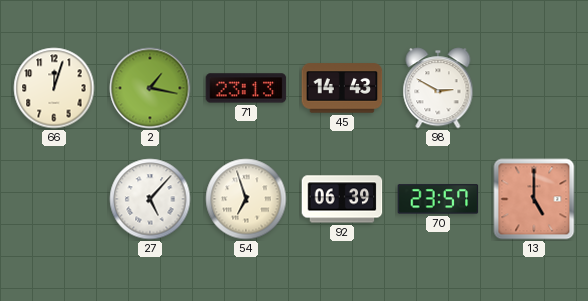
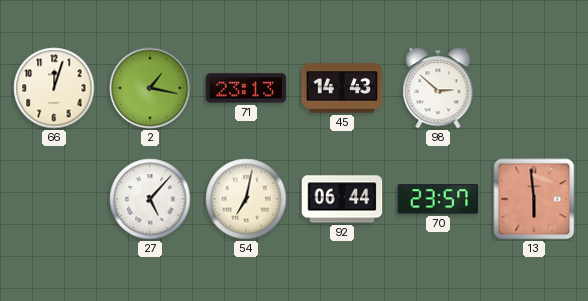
98: 2:50 -> 2:52
54: 6:57 -> 7:02
92: 06:39 -> 06:44
13: 5:00 -> 5:59
